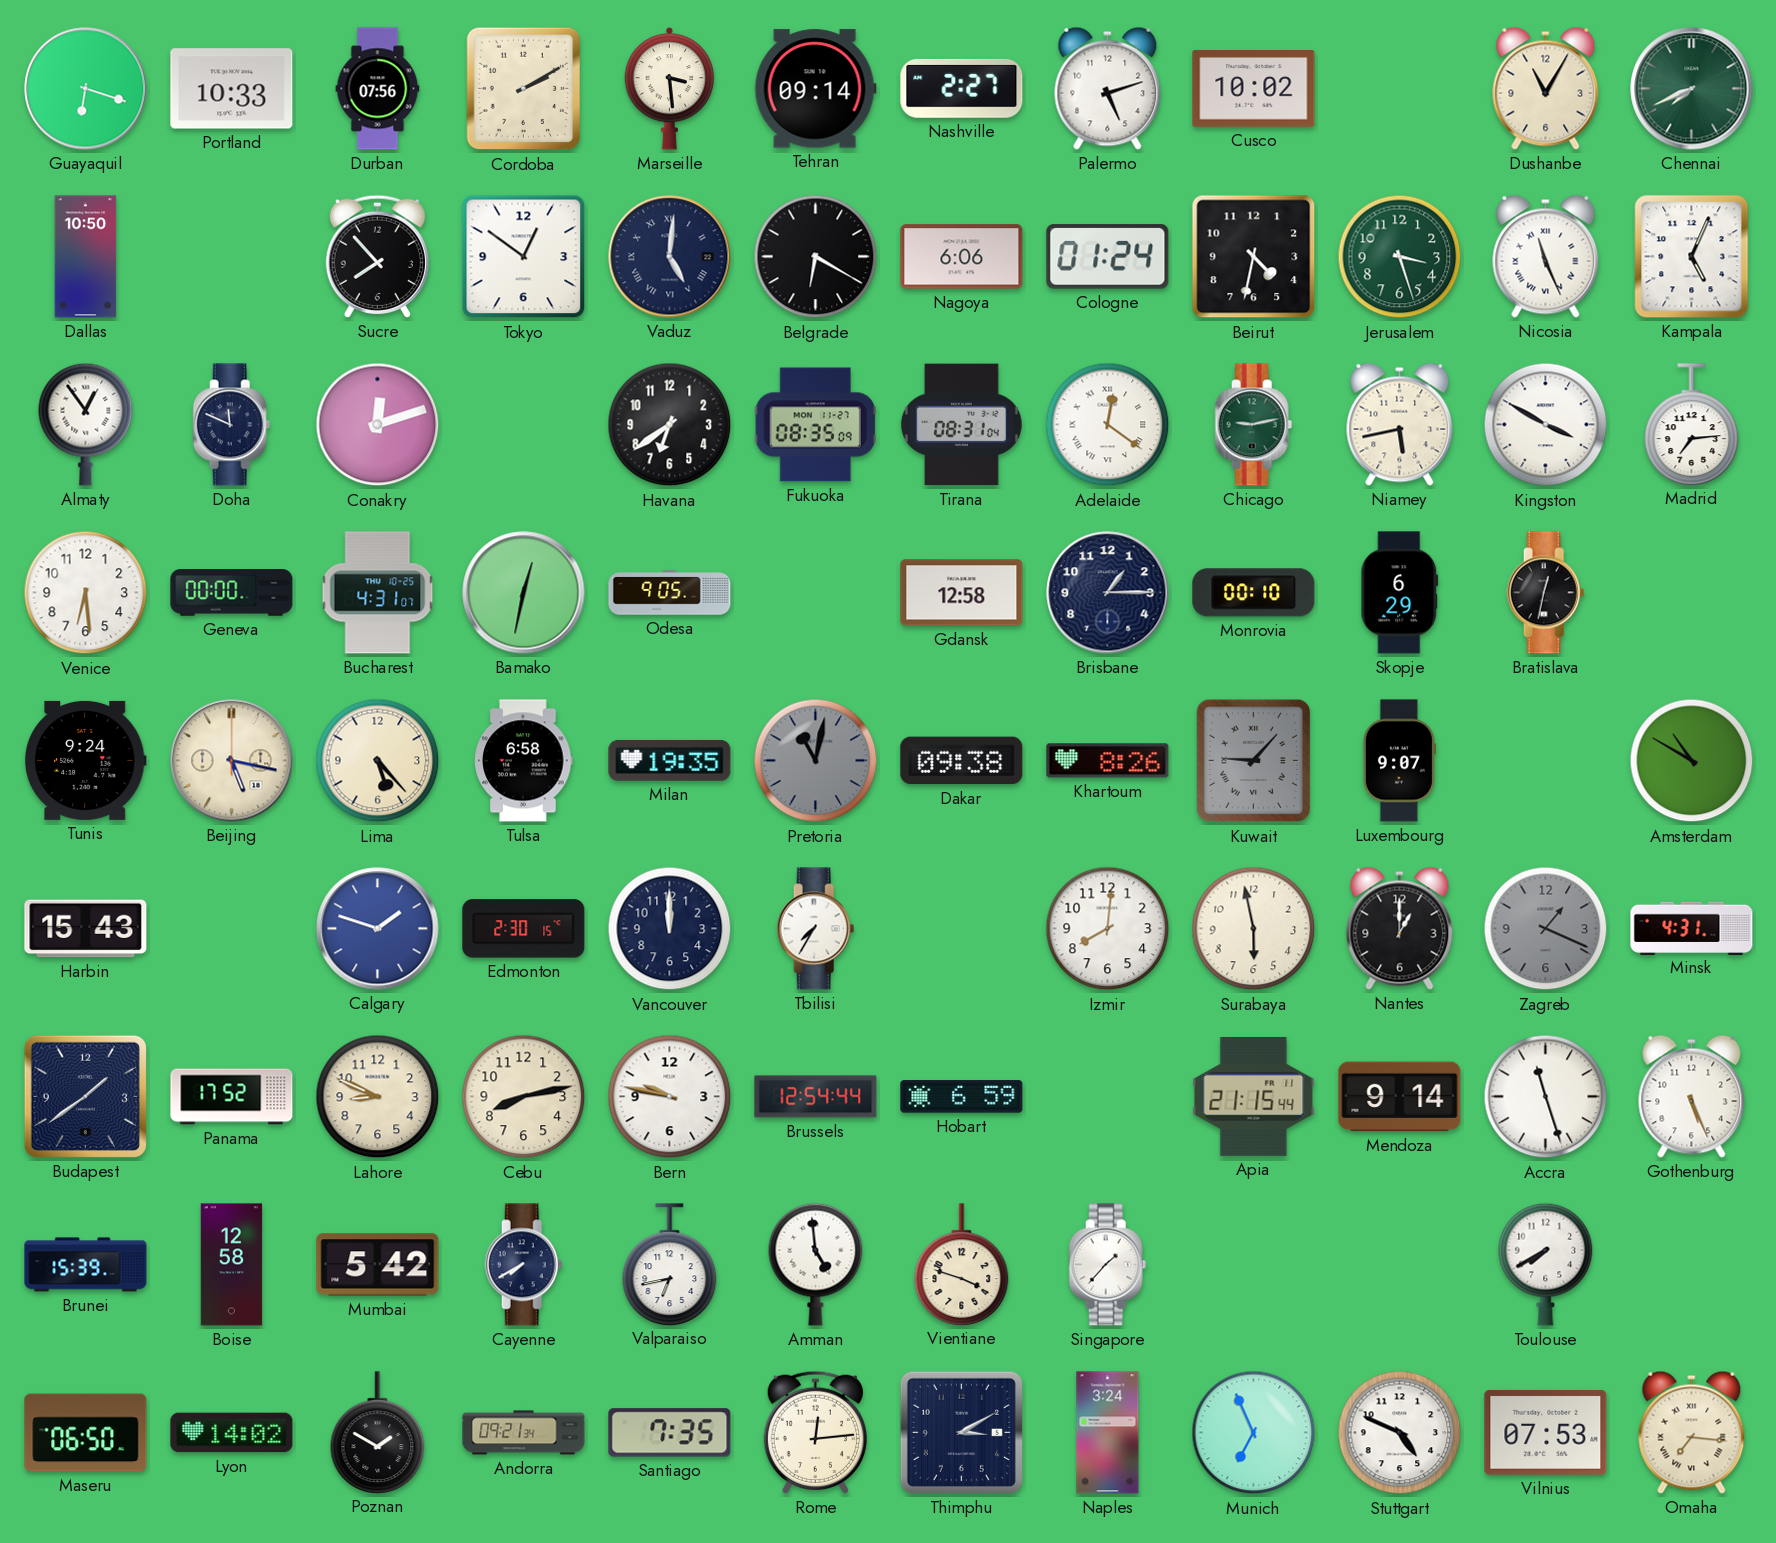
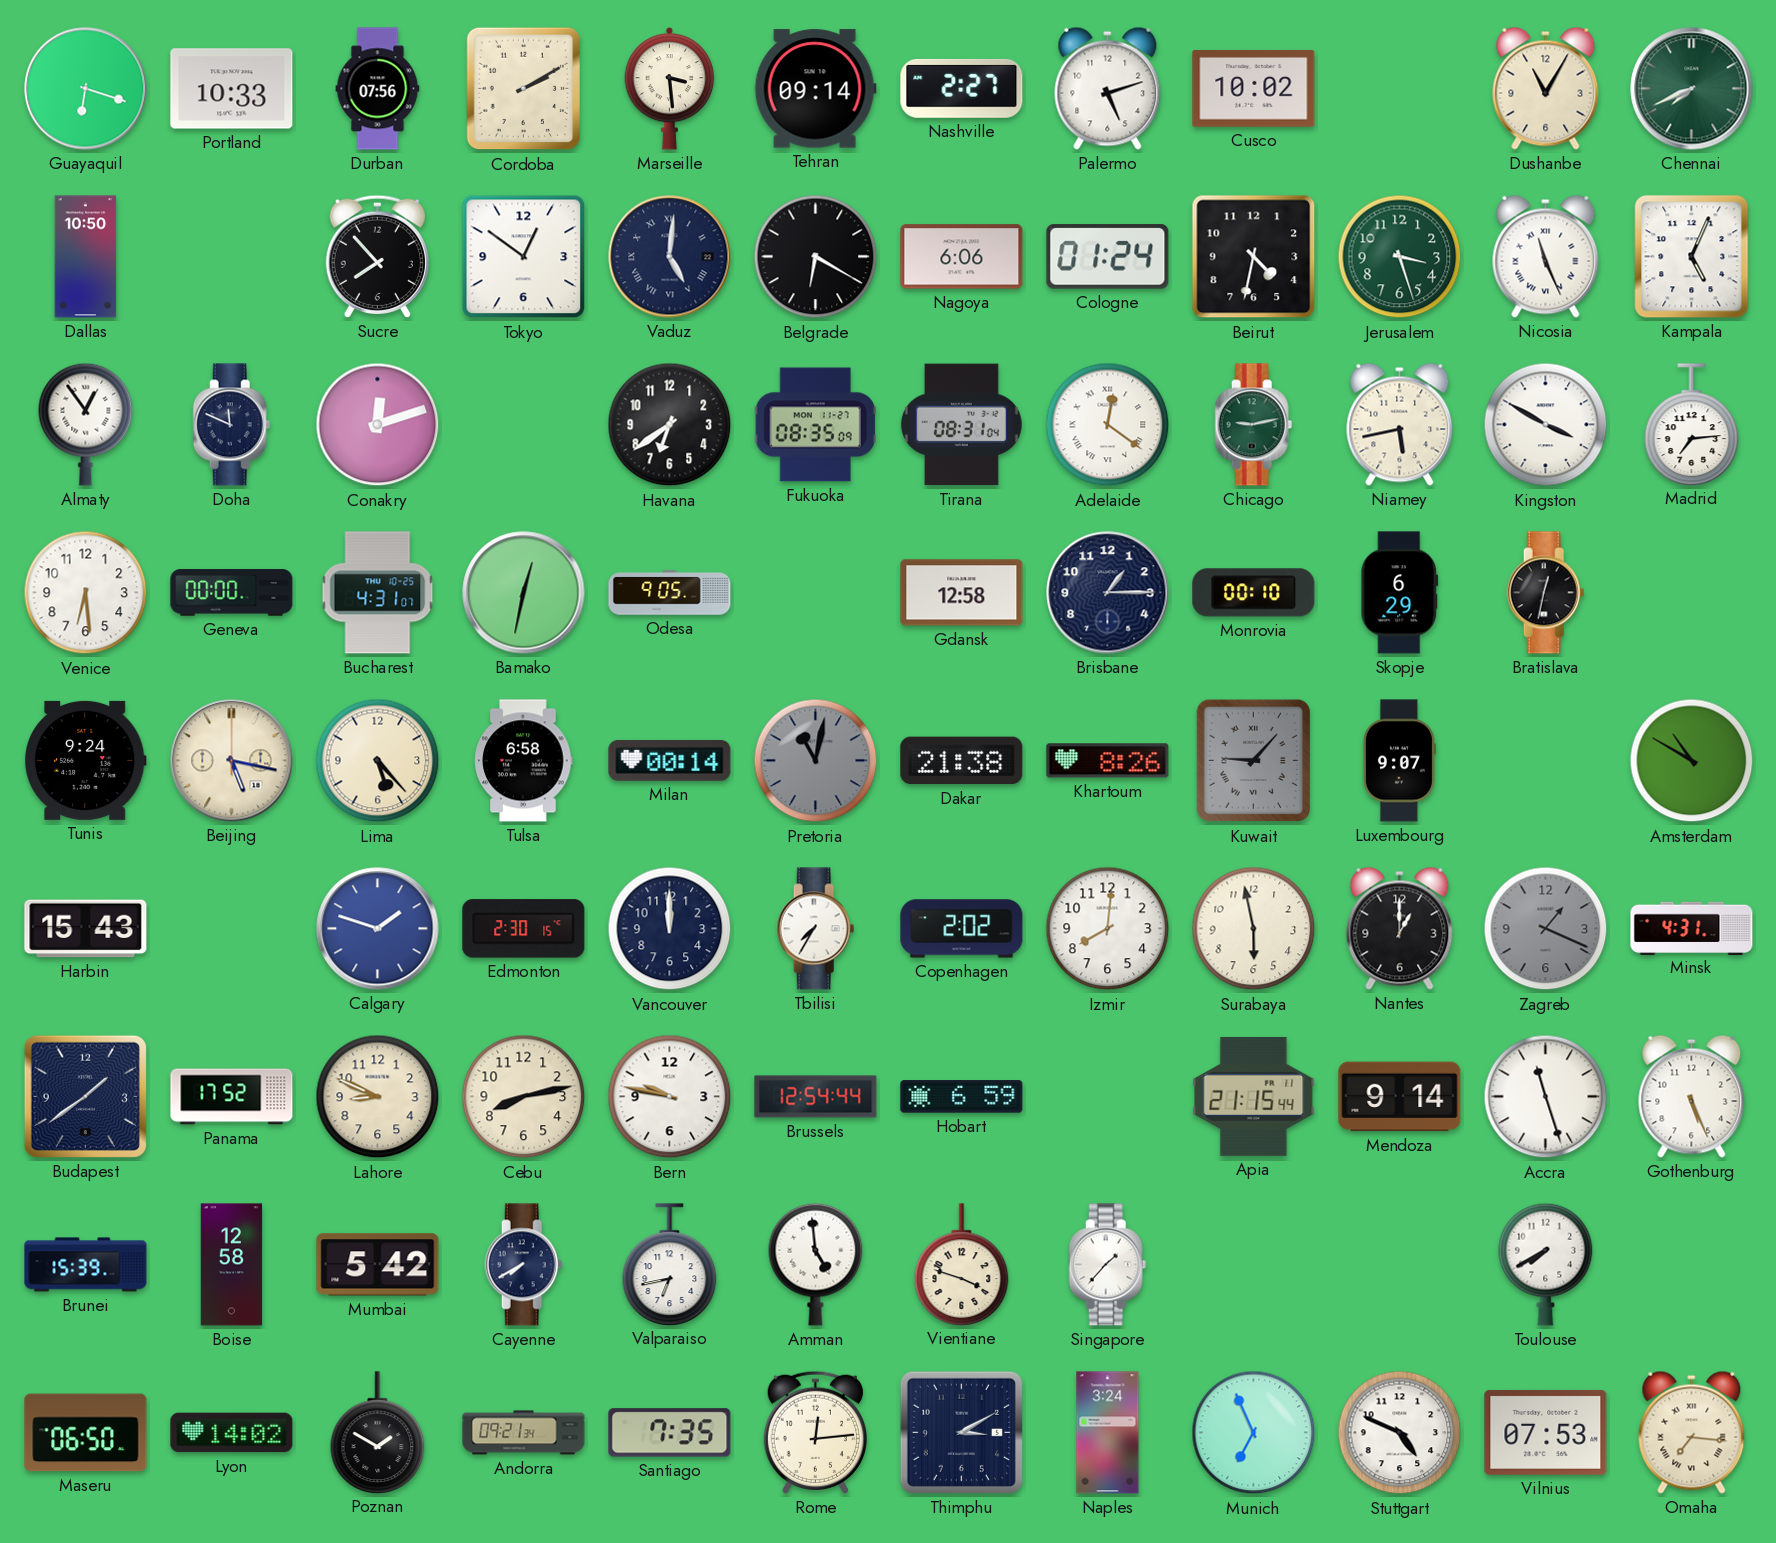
Milan: 19:35 -> 00:14
Dakar: 09:38 -> 21:38
Copenhagen: none -> 2:02
